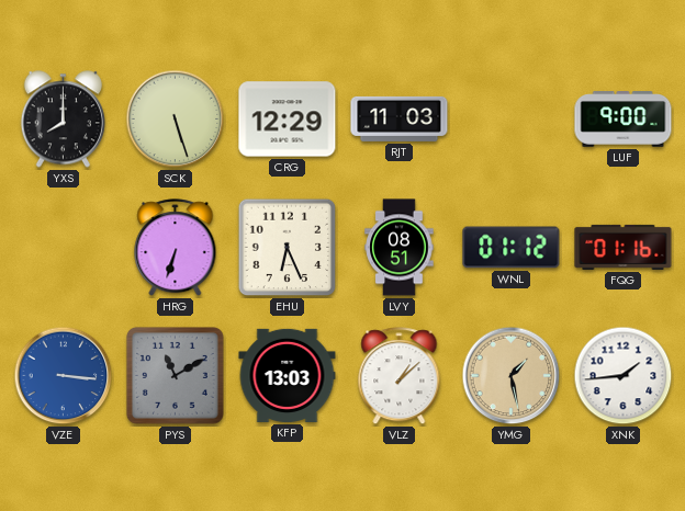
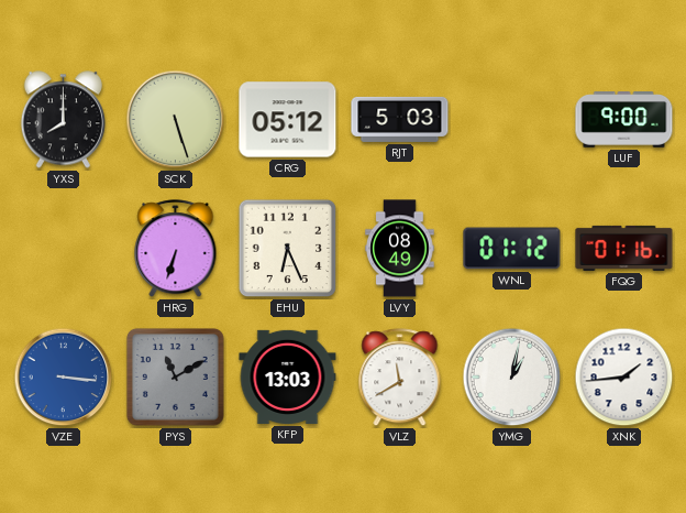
CRG: 12:29 -> 05:12
RJT: 11:03 -> 5:03
LVY: 08:51 -> 08:49
VLZ: 1:08 -> 11:40
YMG: 1:28 -> 1:02
YMG dial: champagne -> white
